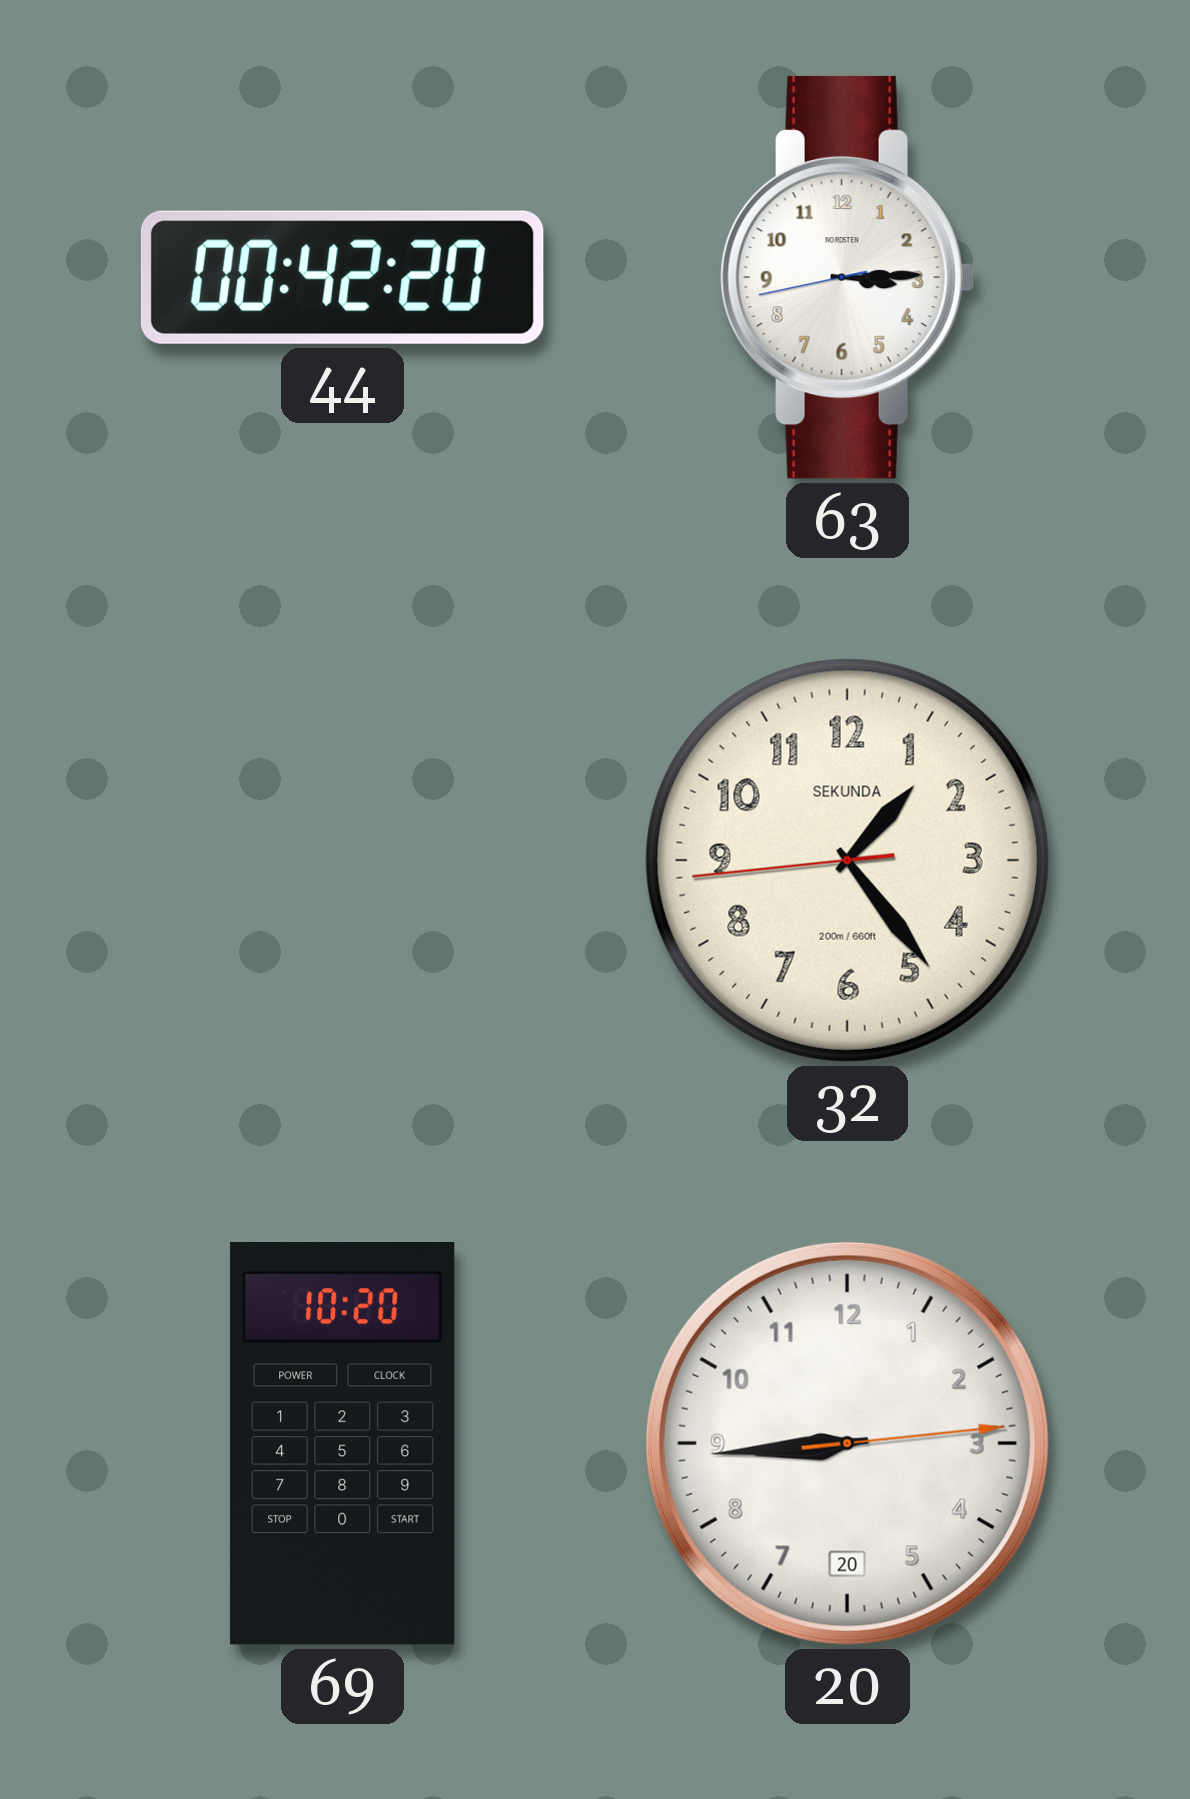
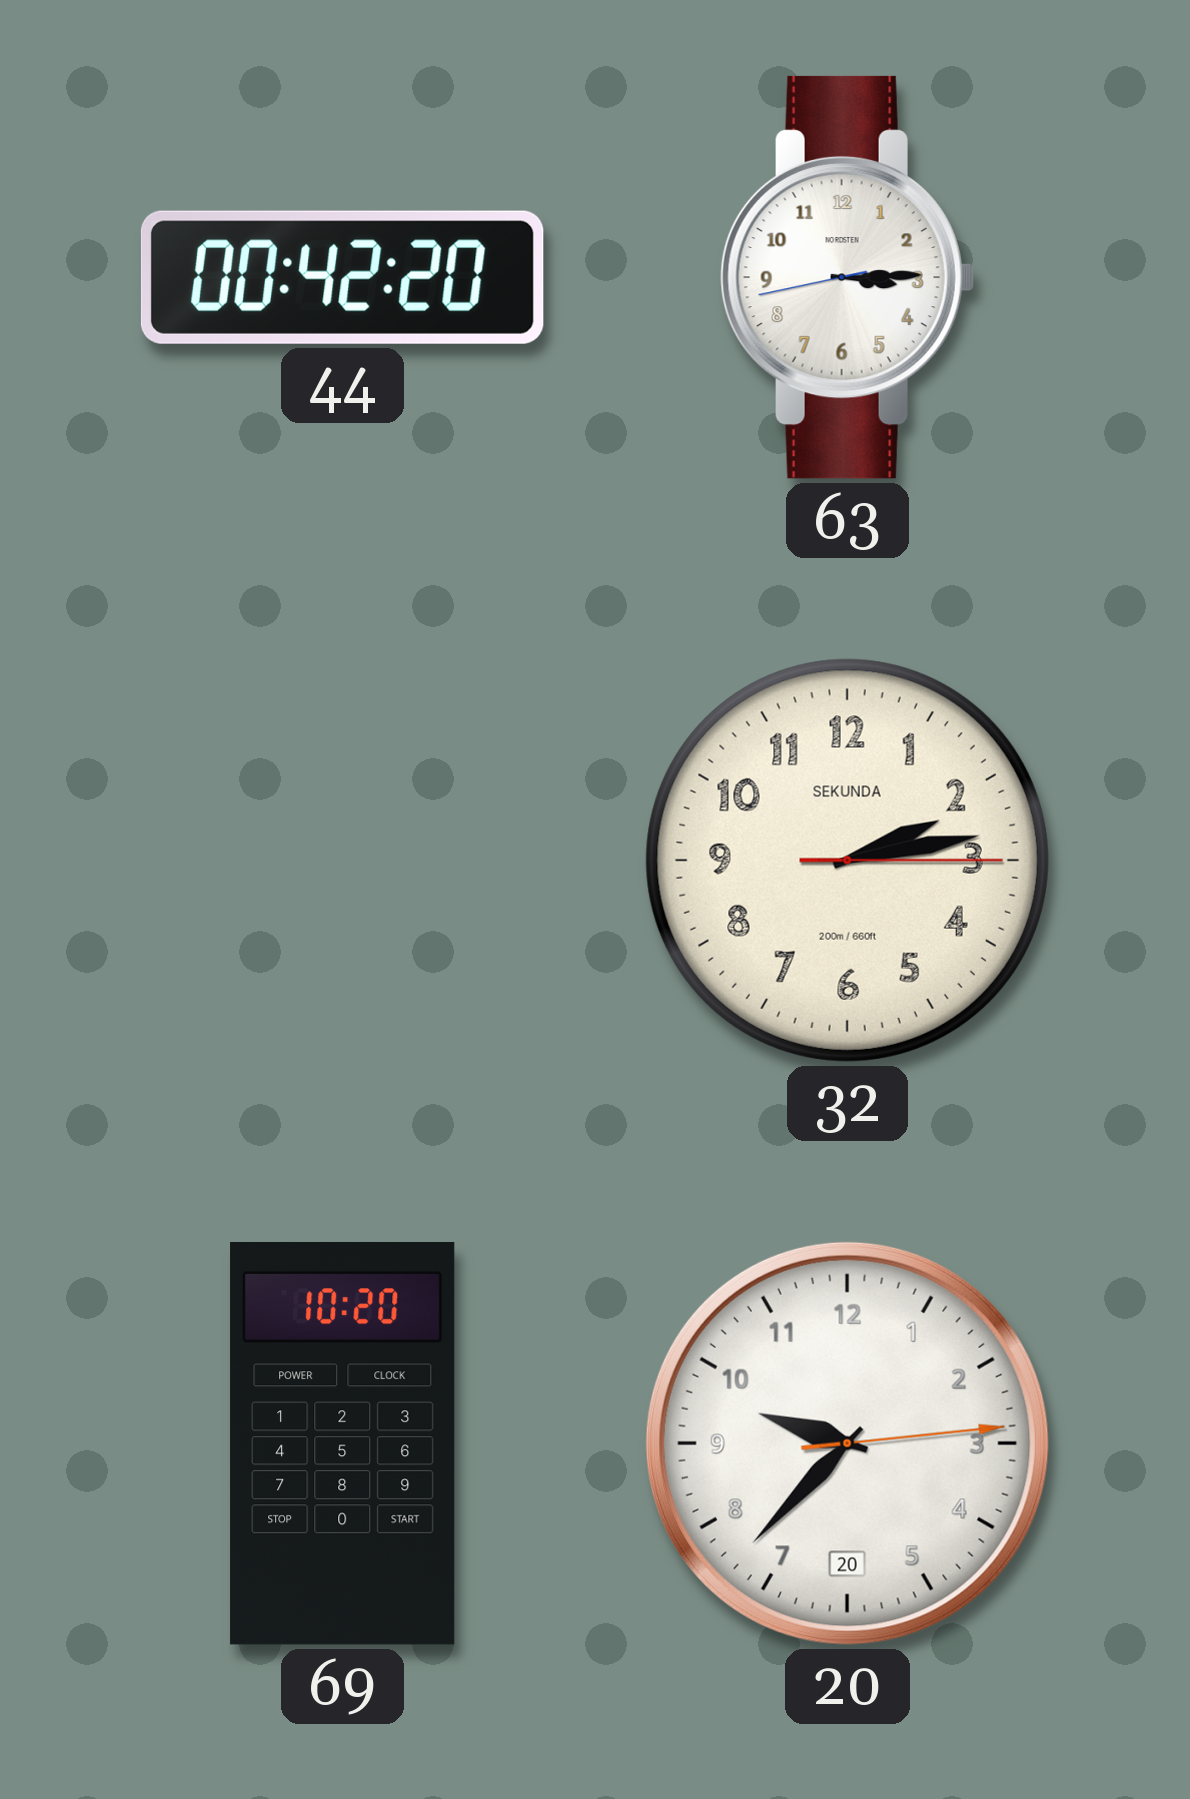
32: 1:23 -> 2:13
20: 8:44 -> 9:37
